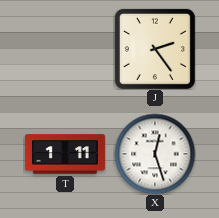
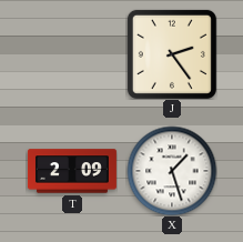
T: 1:11 -> 2:09
X: 12:27 -> 1:27
